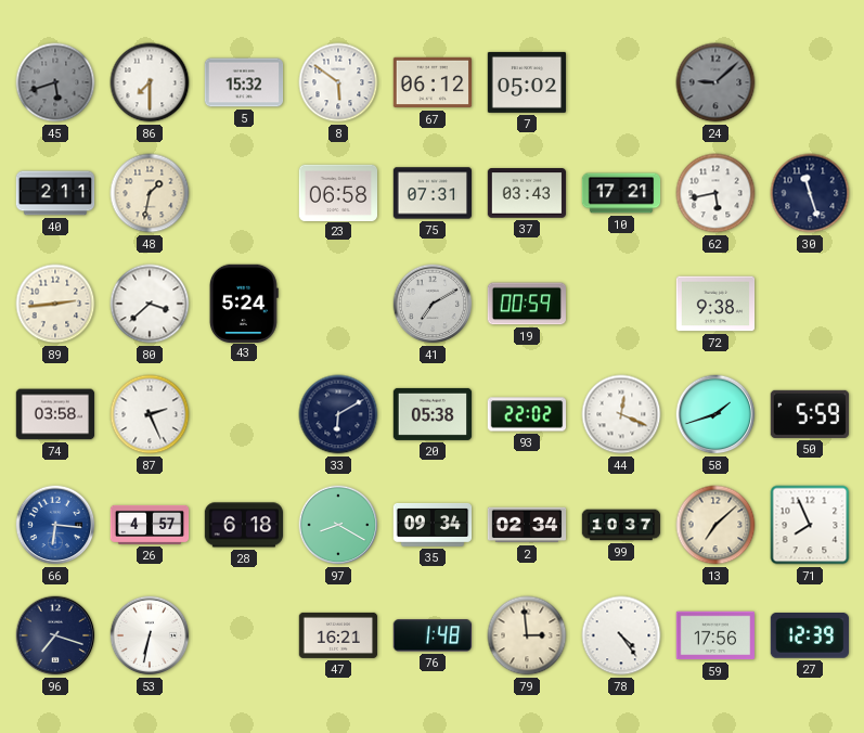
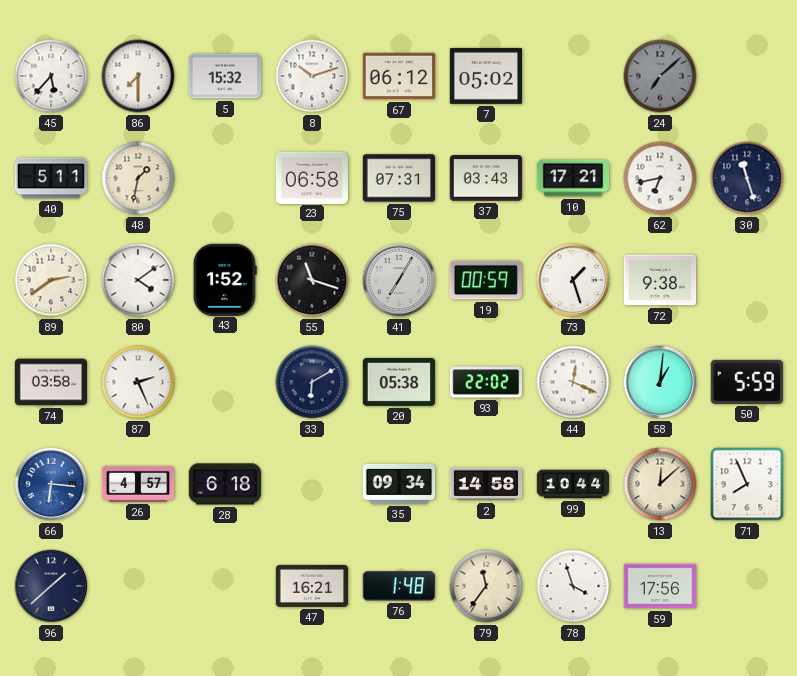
45: 5:42 -> 5:37
45 dial: grey -> white
8: 5:51 -> 10:12
24: 9:08 -> 7:08
40: 2:11 -> 5:11
62: 5:43 -> 6:43
89: 2:44 -> 2:39
80: 3:38 -> 4:09
43: 5:24 -> 1:52
55: none -> 11:18
41: 7:10 -> 7:05
73: none -> 1:27
58: 1:42 -> 1:01
97: 8:20 -> none
2: 02:34 -> 14:58
99: 10:37 -> 10:44
13: 7:08 -> 12:08
96: 7:18 -> 1:38
53: 6:32 -> none
79: 2:59 -> 11:36
78: 4:24 -> 3:57
27: 12:39 -> none
